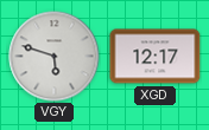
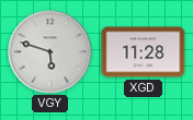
XGD: 12:17 -> 11:28
